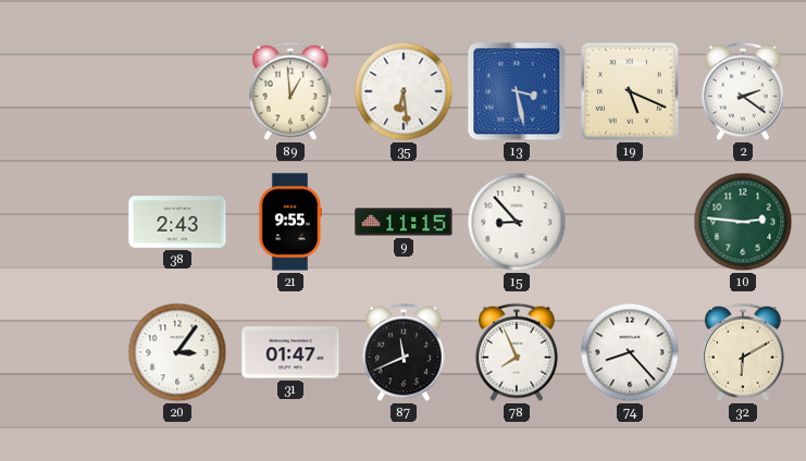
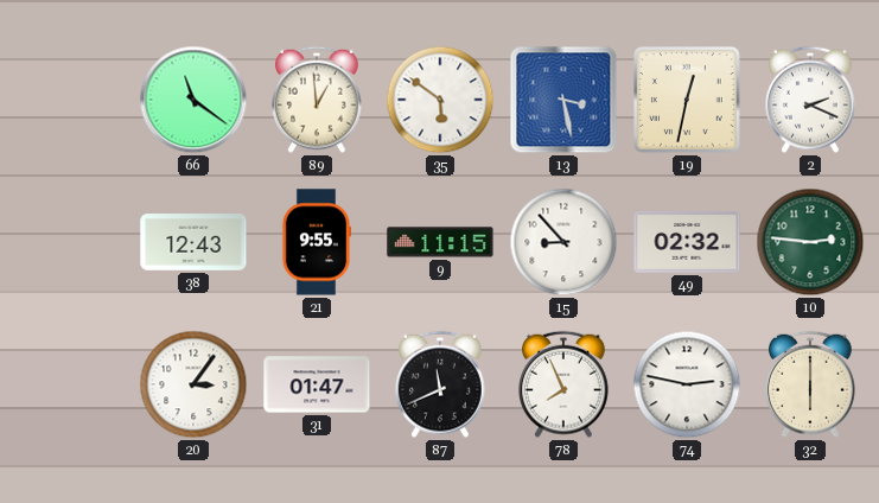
66: none -> 11:21
35: 6:29 -> 5:51
19: 5:19 -> 12:32
2: 2:21 -> 2:19
38: 2:43 -> 12:43
49: none -> 02:32
74: 8:23 -> 2:47
32: 6:10 -> 6:00
